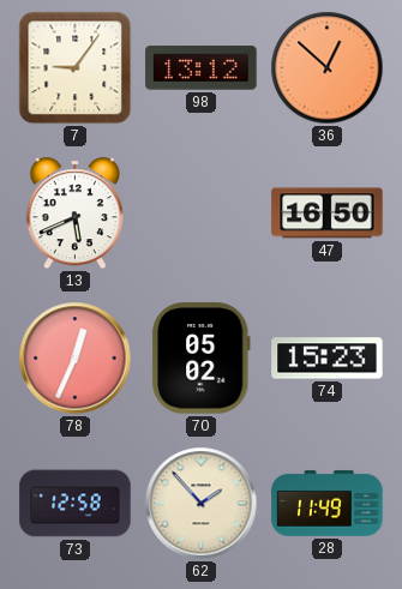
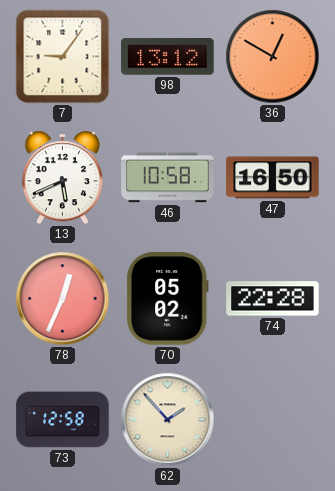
36: 12:52 -> 12:50
46: none -> 10:58
74: 15:23 -> 22:28
28: 11:49 -> none
